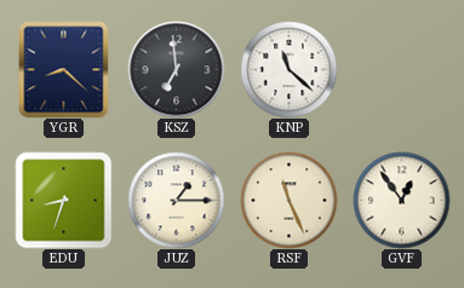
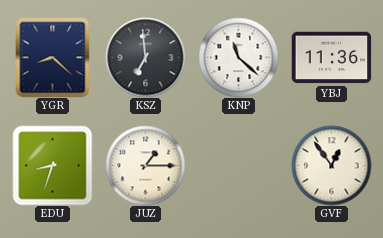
YBJ: none -> 11:36
RSF: 11:26 -> none
